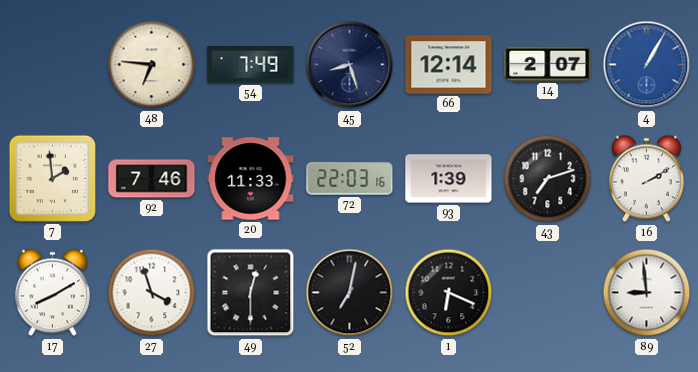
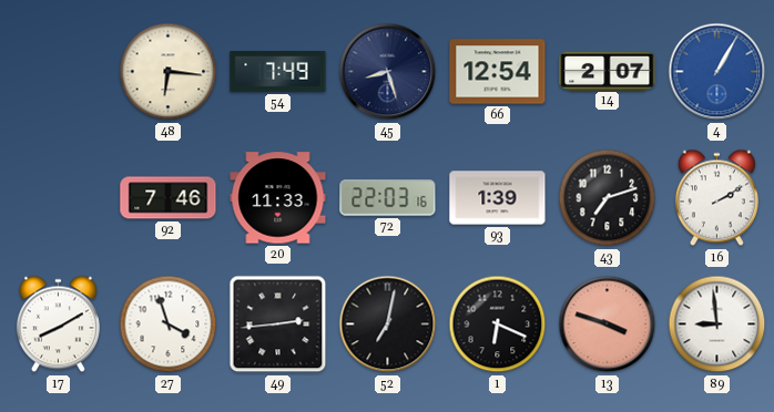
48: 6:46 -> 6:16
66: 12:14 -> 12:54
7: 1:59 -> none
49: 12:30 -> 2:44
13: none -> 3:48
